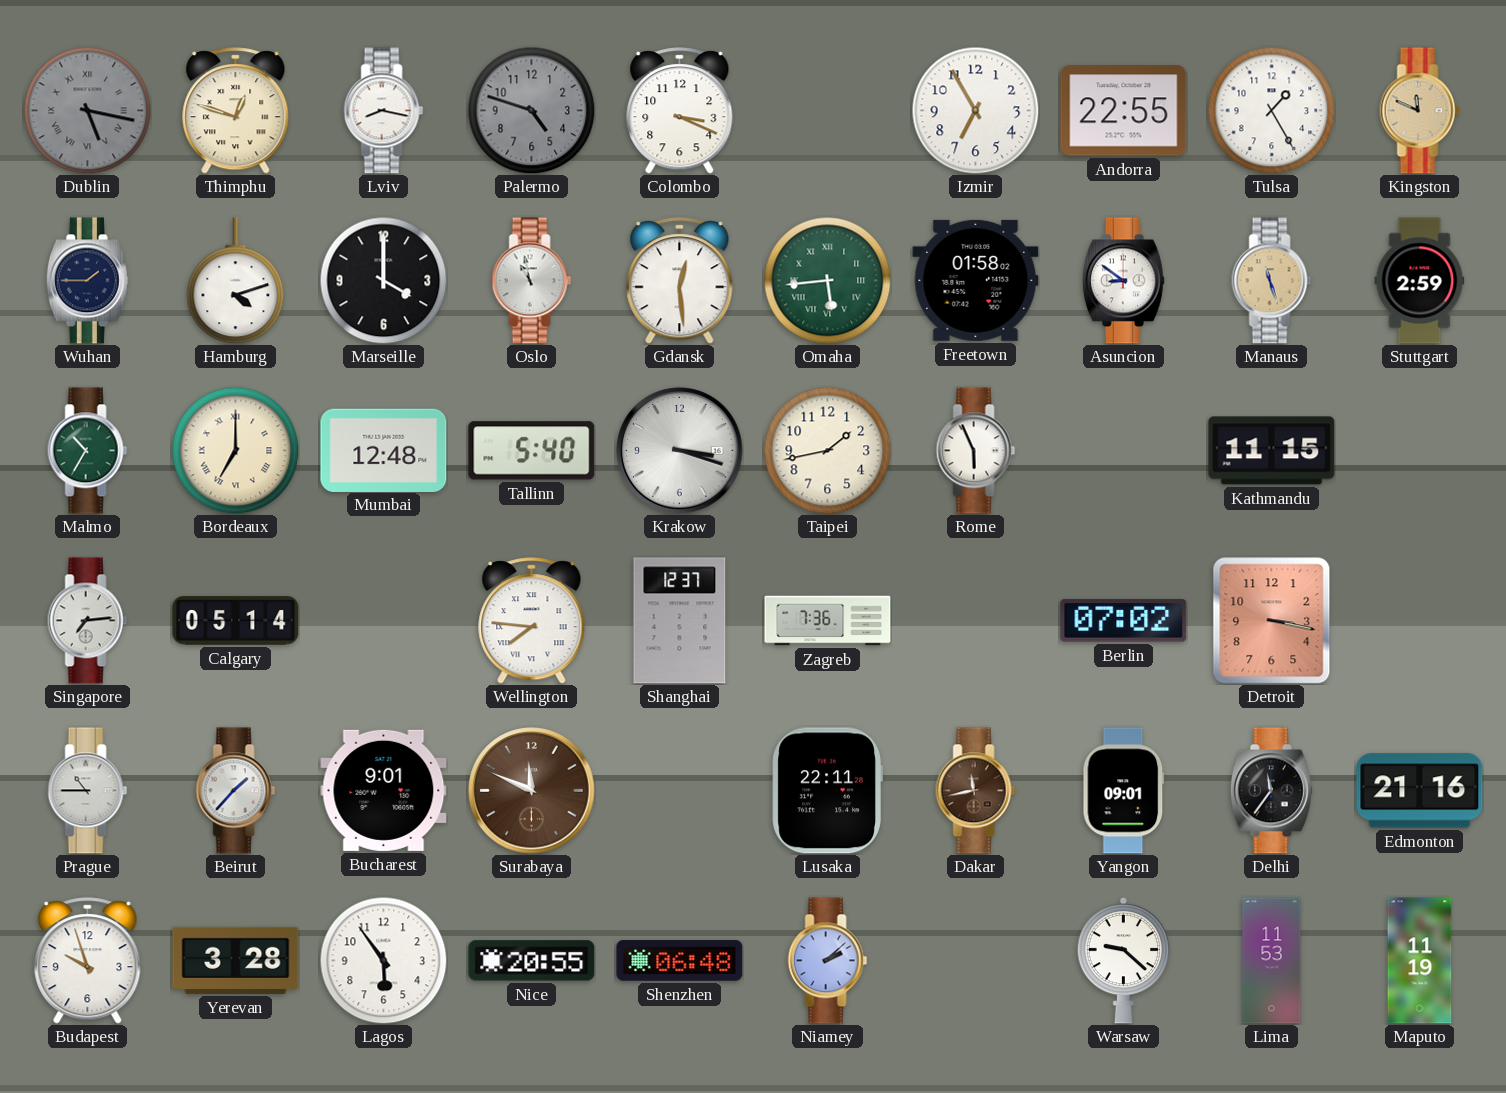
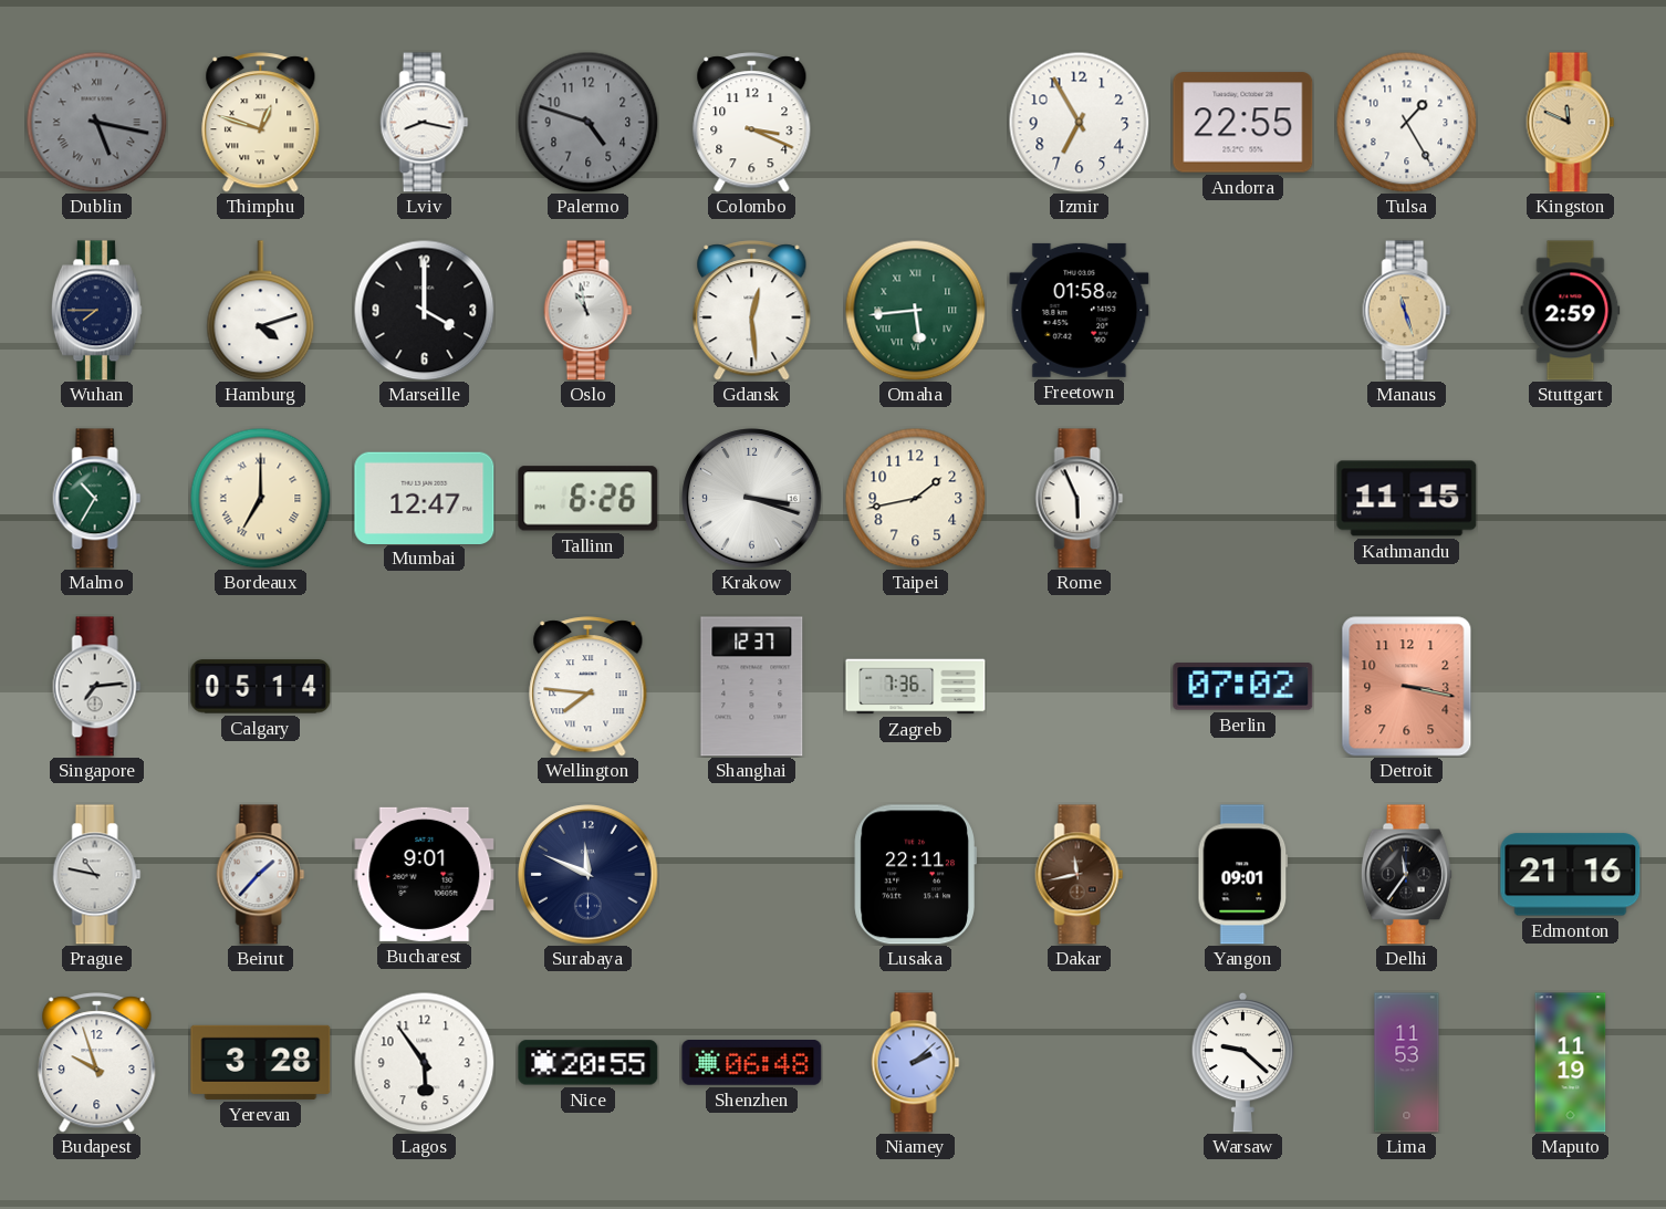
Wuhan: 1:45 -> 7:45
Asuncion: 8:51 -> none
Mumbai: 12:48 -> 12:47
Tallinn: 5:40 -> 6:26
Prague: 10:45 -> 10:47
Surabaya dial: brown -> navy
